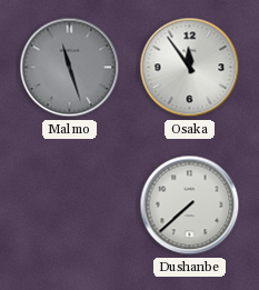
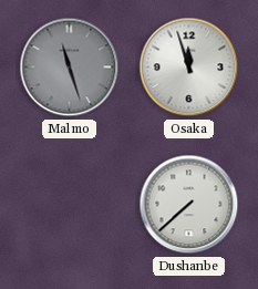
Osaka: 11:54 -> 11:57
